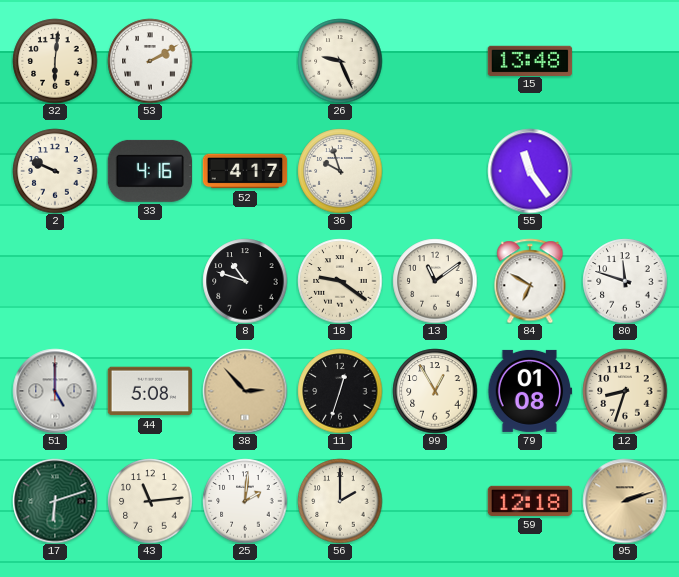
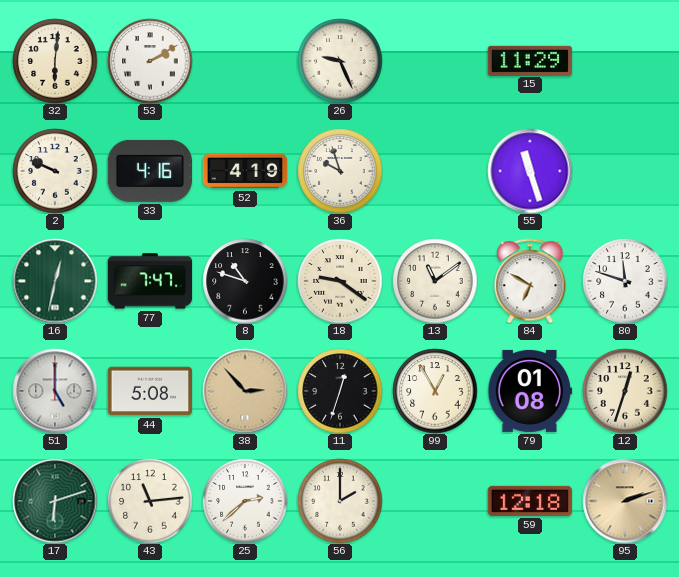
15: 13:48 -> 11:29
52: 4:17 -> 4:19
55: 11:24 -> 11:27
16: none -> 12:32
77: none -> 7:47
12: 8:33 -> 12:33
25: 2:01 -> 2:38
